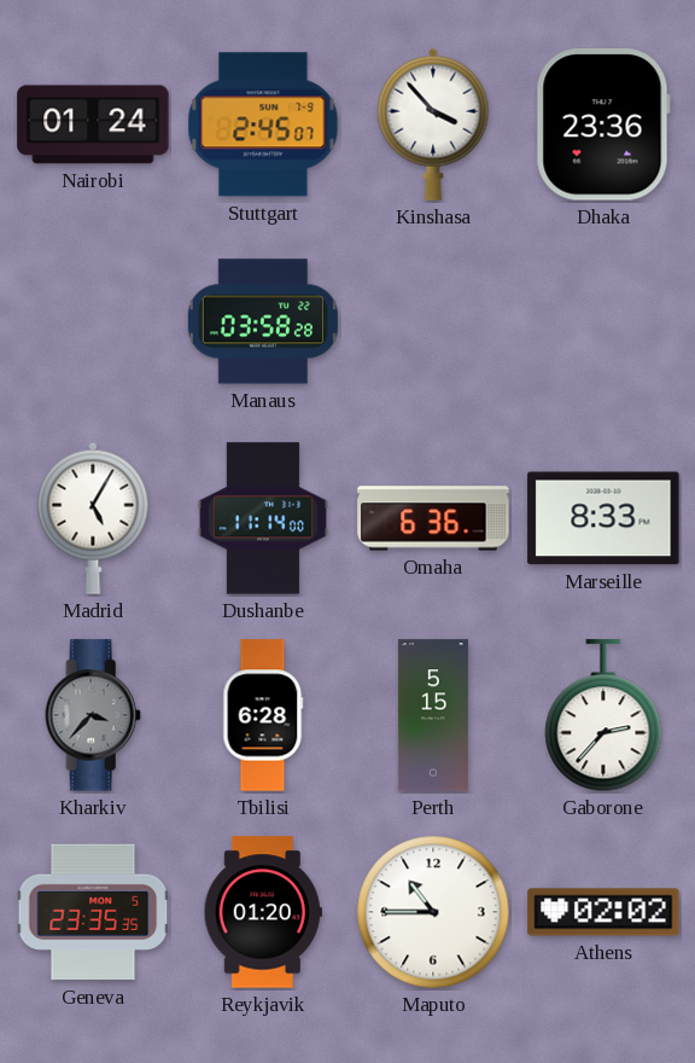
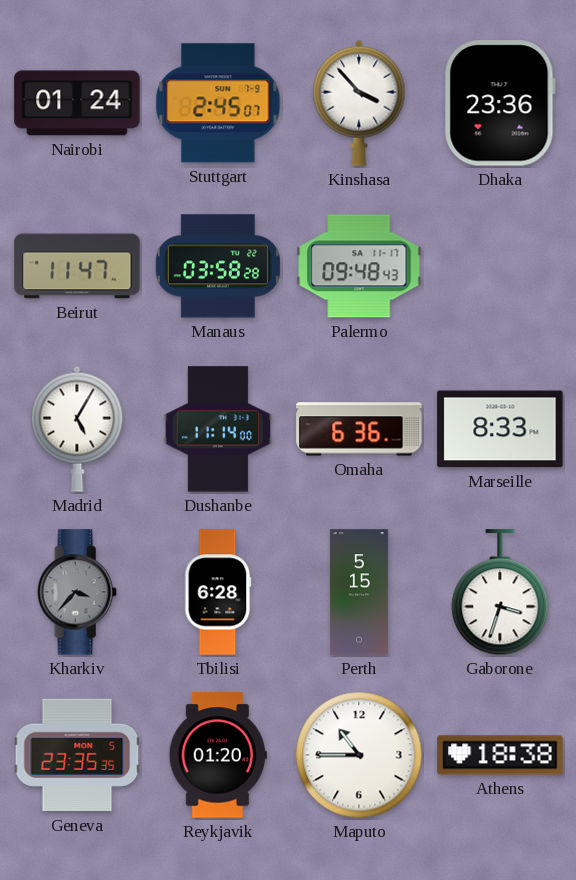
Beirut: none -> 11:47
Palermo: none -> 09:48
Gaborone: 2:37 -> 3:33
Athens: 02:02 -> 18:38
